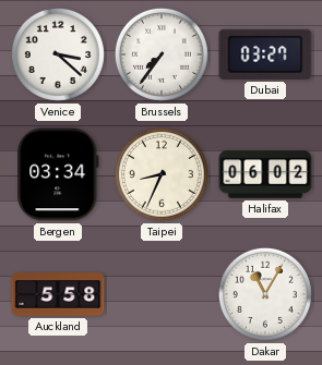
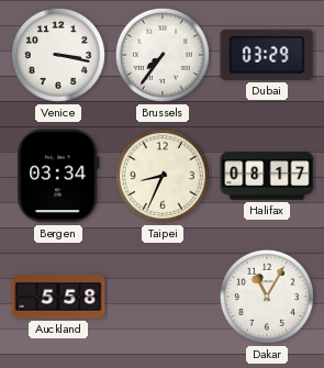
Venice: 3:22 -> 3:17
Dubai: 03:27 -> 03:29
Halifax: 06:02 -> 08:17
